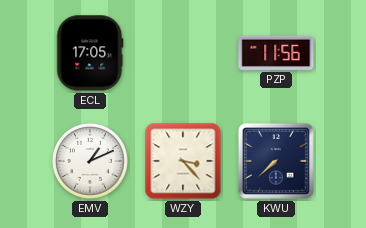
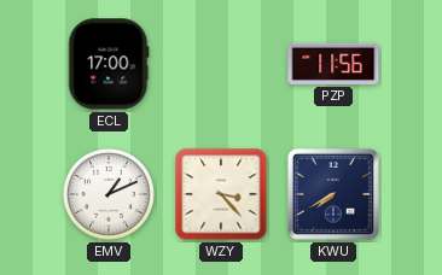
ECL: 17:05 -> 17:00
KWU: 7:38 -> 7:40
